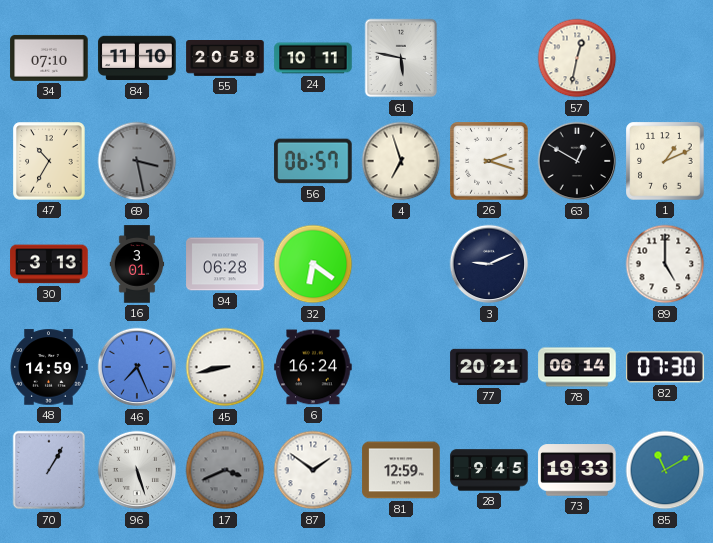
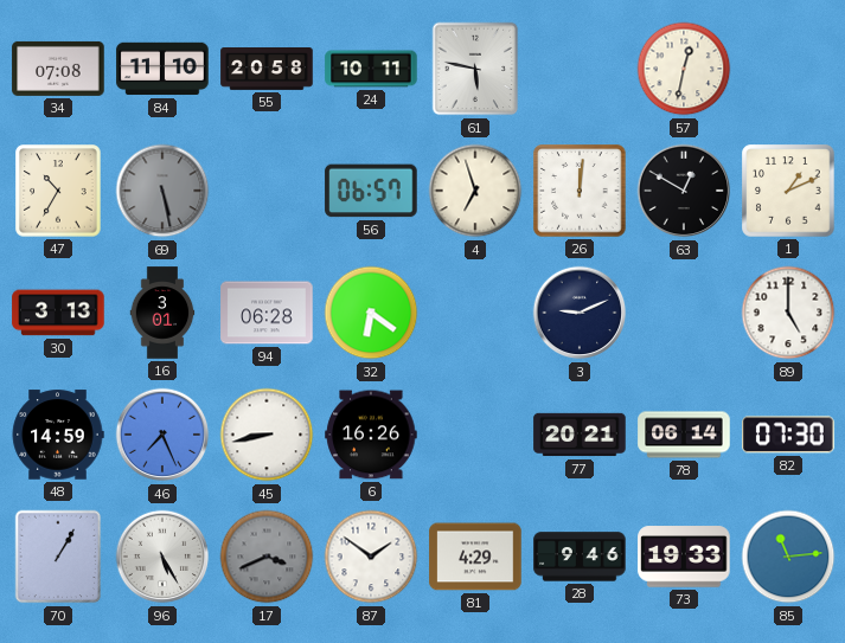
34: 07:10 -> 07:08
69: 3:28 -> 5:28
26: 2:18 -> 12:01
6: 16:24 -> 16:26
96: 5:27 -> 5:25
81: 12:59 -> 4:29
28: 9:45 -> 9:46
85: 11:10 -> 11:14
